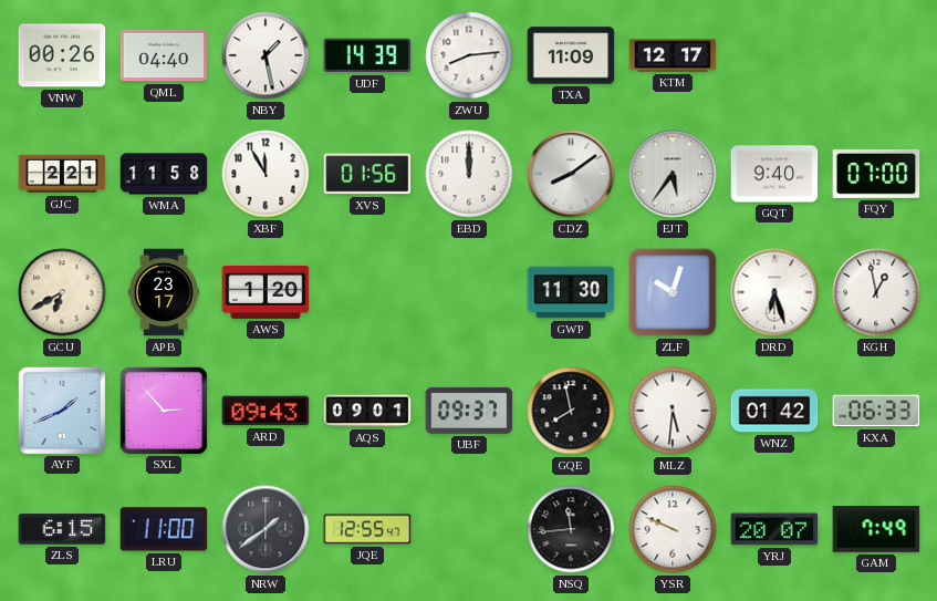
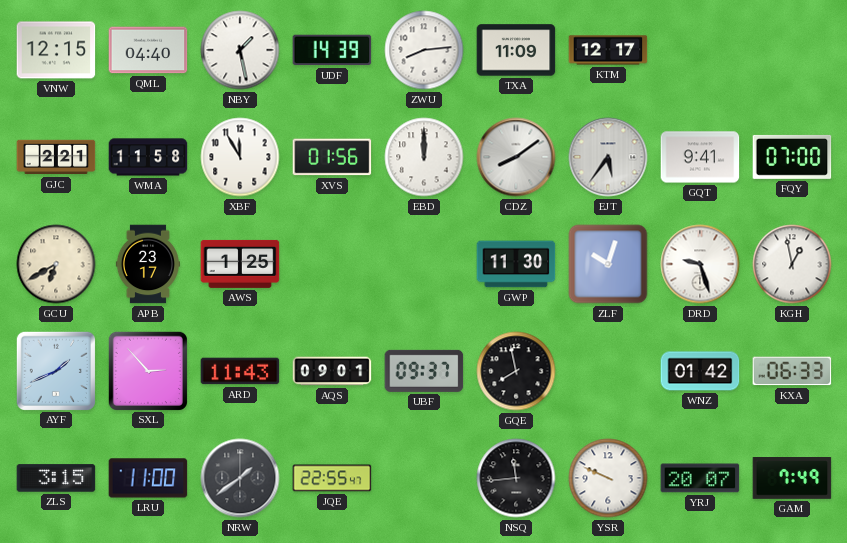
VNW: 00:26 -> 12:15
GQT: 9:40 -> 9:41
AWS: 1:20 -> 1:25
DRD: 6:27 -> 9:27
ARD: 09:43 -> 11:43
MLZ: 5:31 -> none
ZLS: 6:15 -> 3:15
JQE: 12:55 -> 22:55
